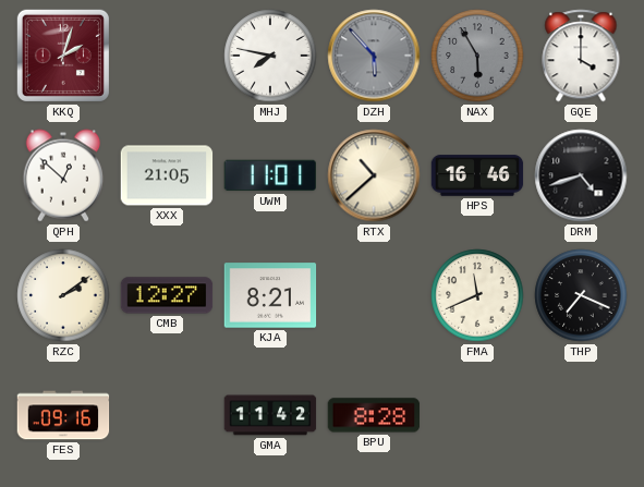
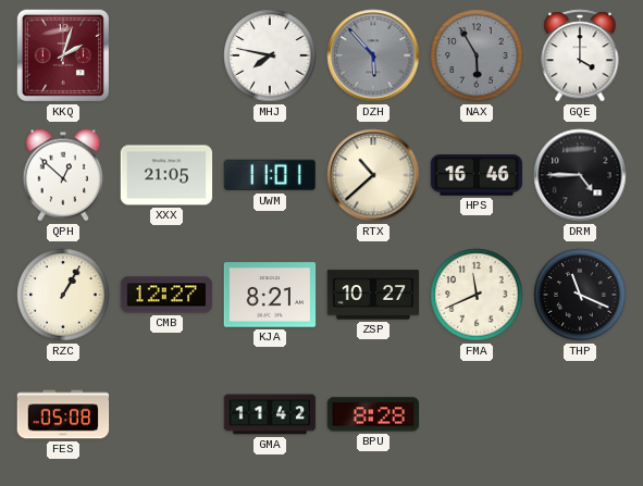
DRM: 4:42 -> 4:45
RZC: 2:09 -> 1:05
ZSP: none -> 10:27
THP: 7:19 -> 11:19
FES: 09:16 -> 05:08
